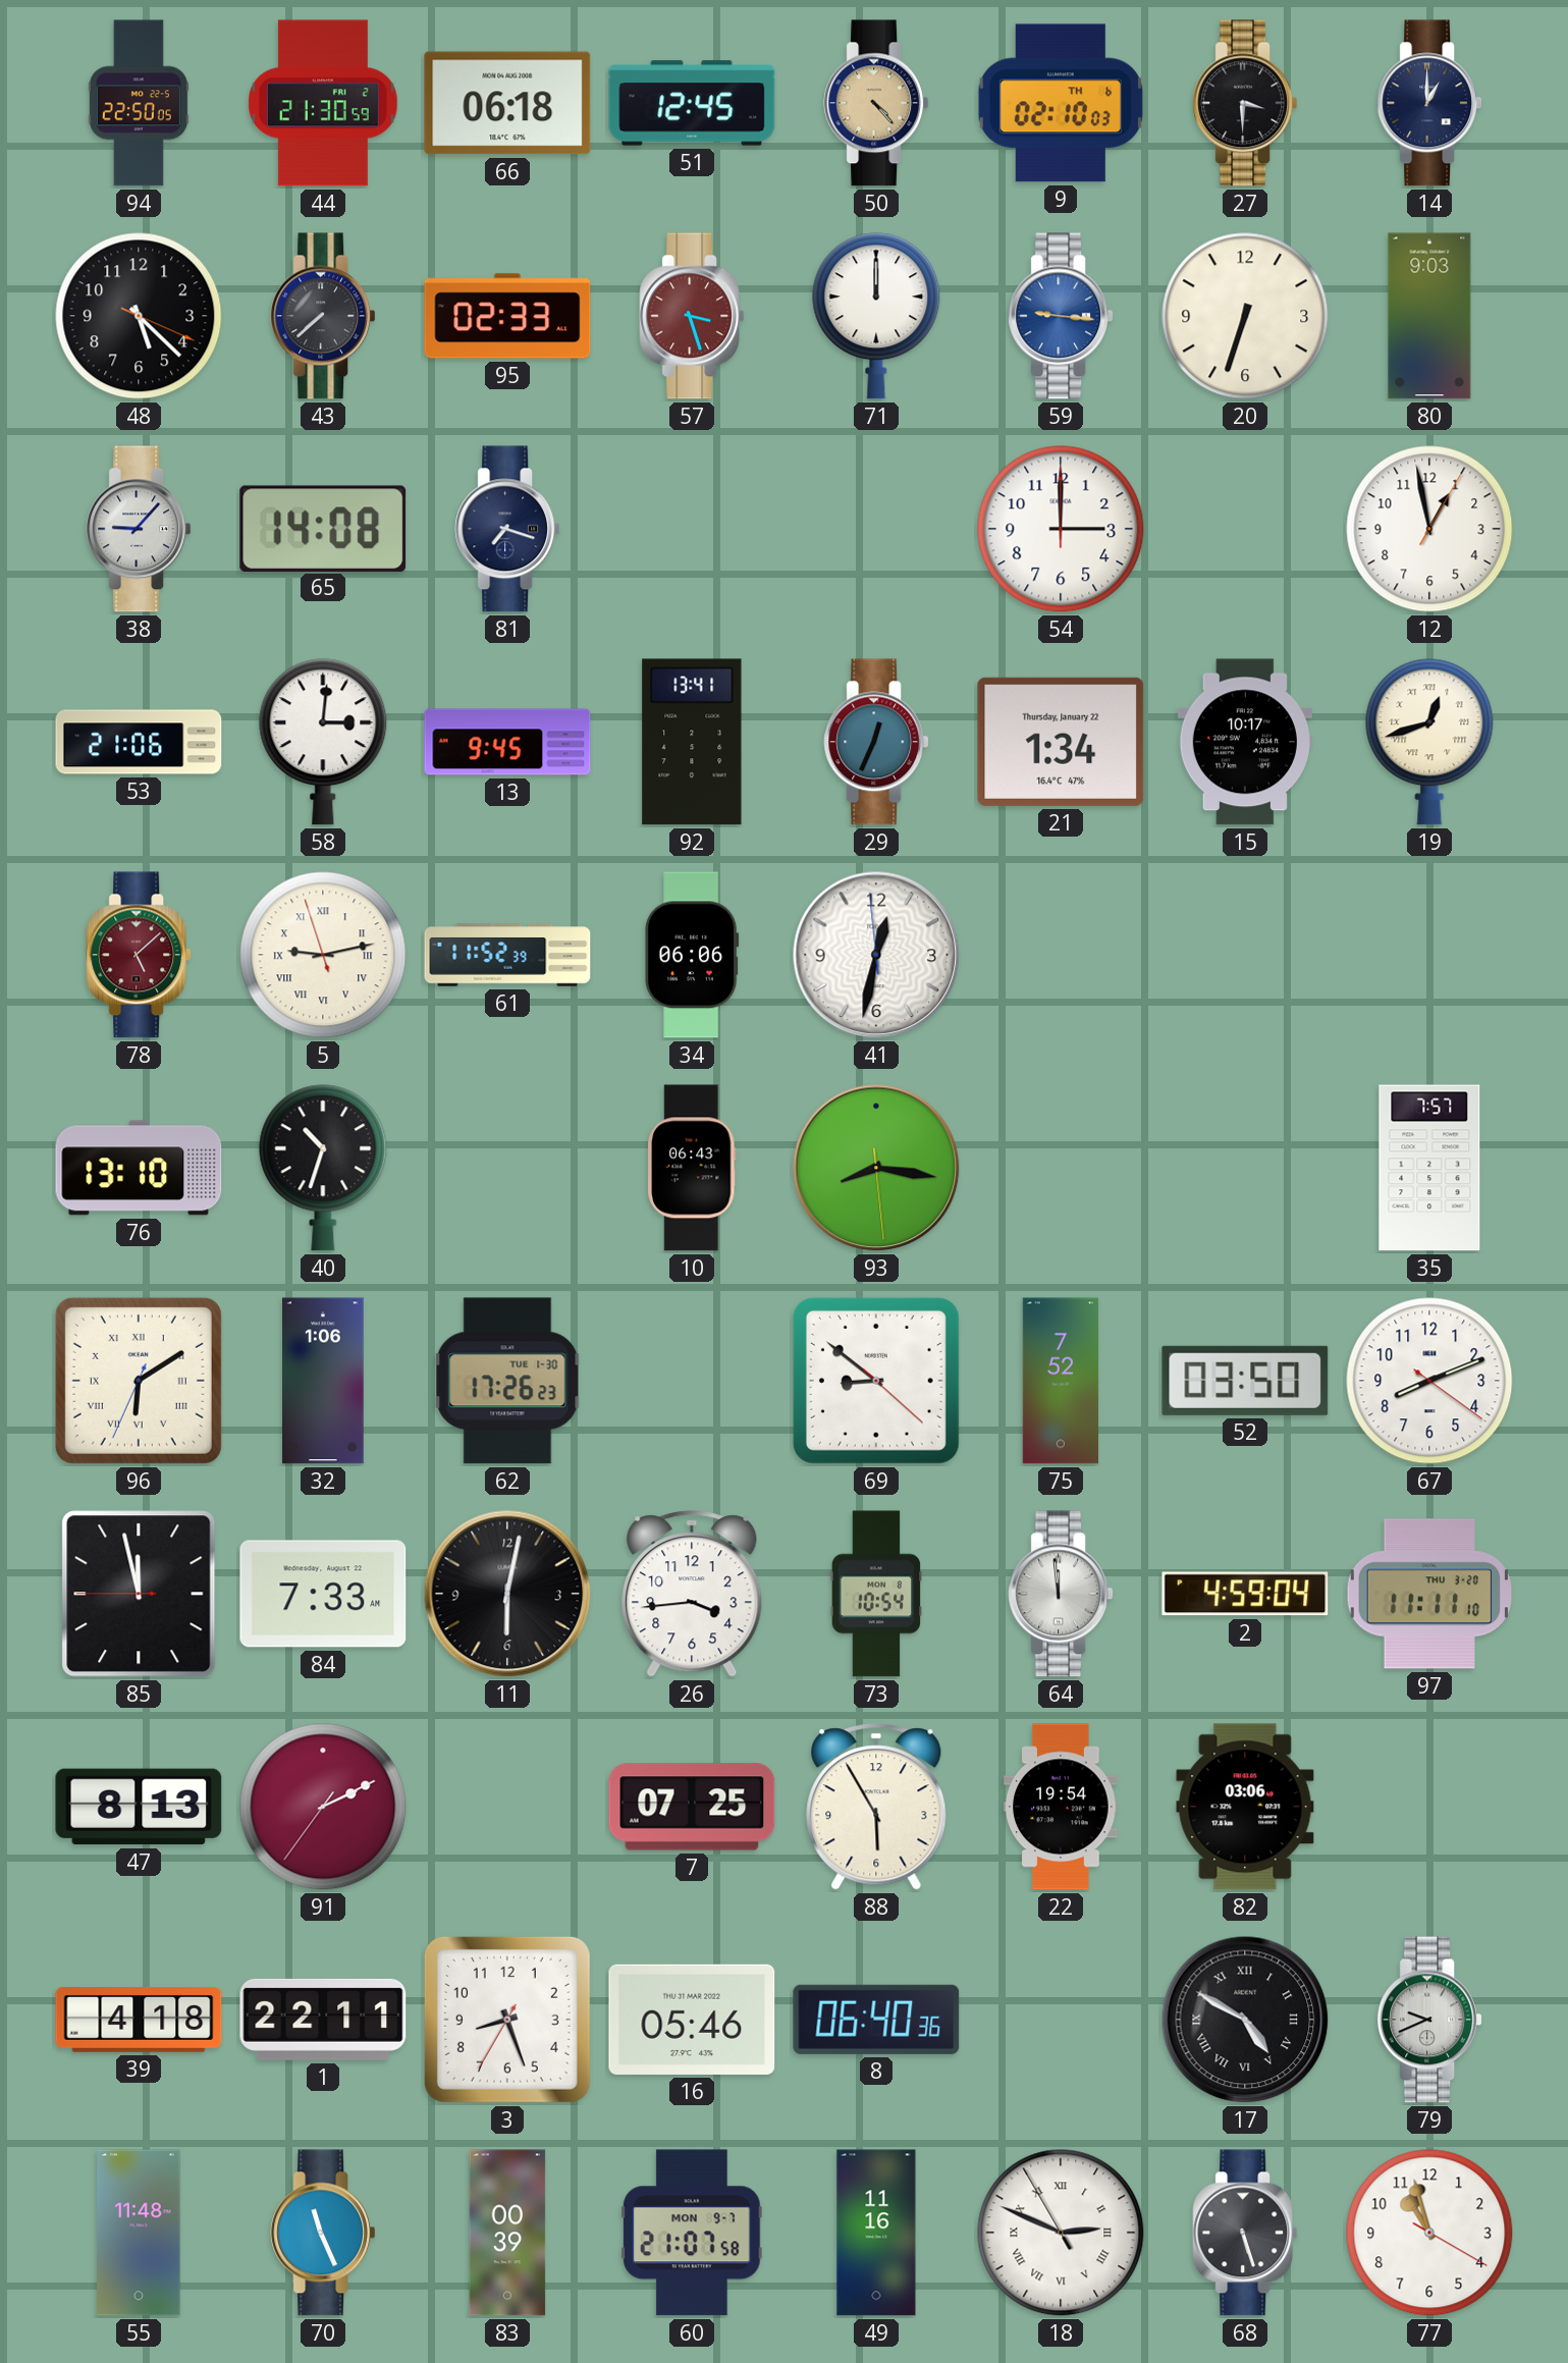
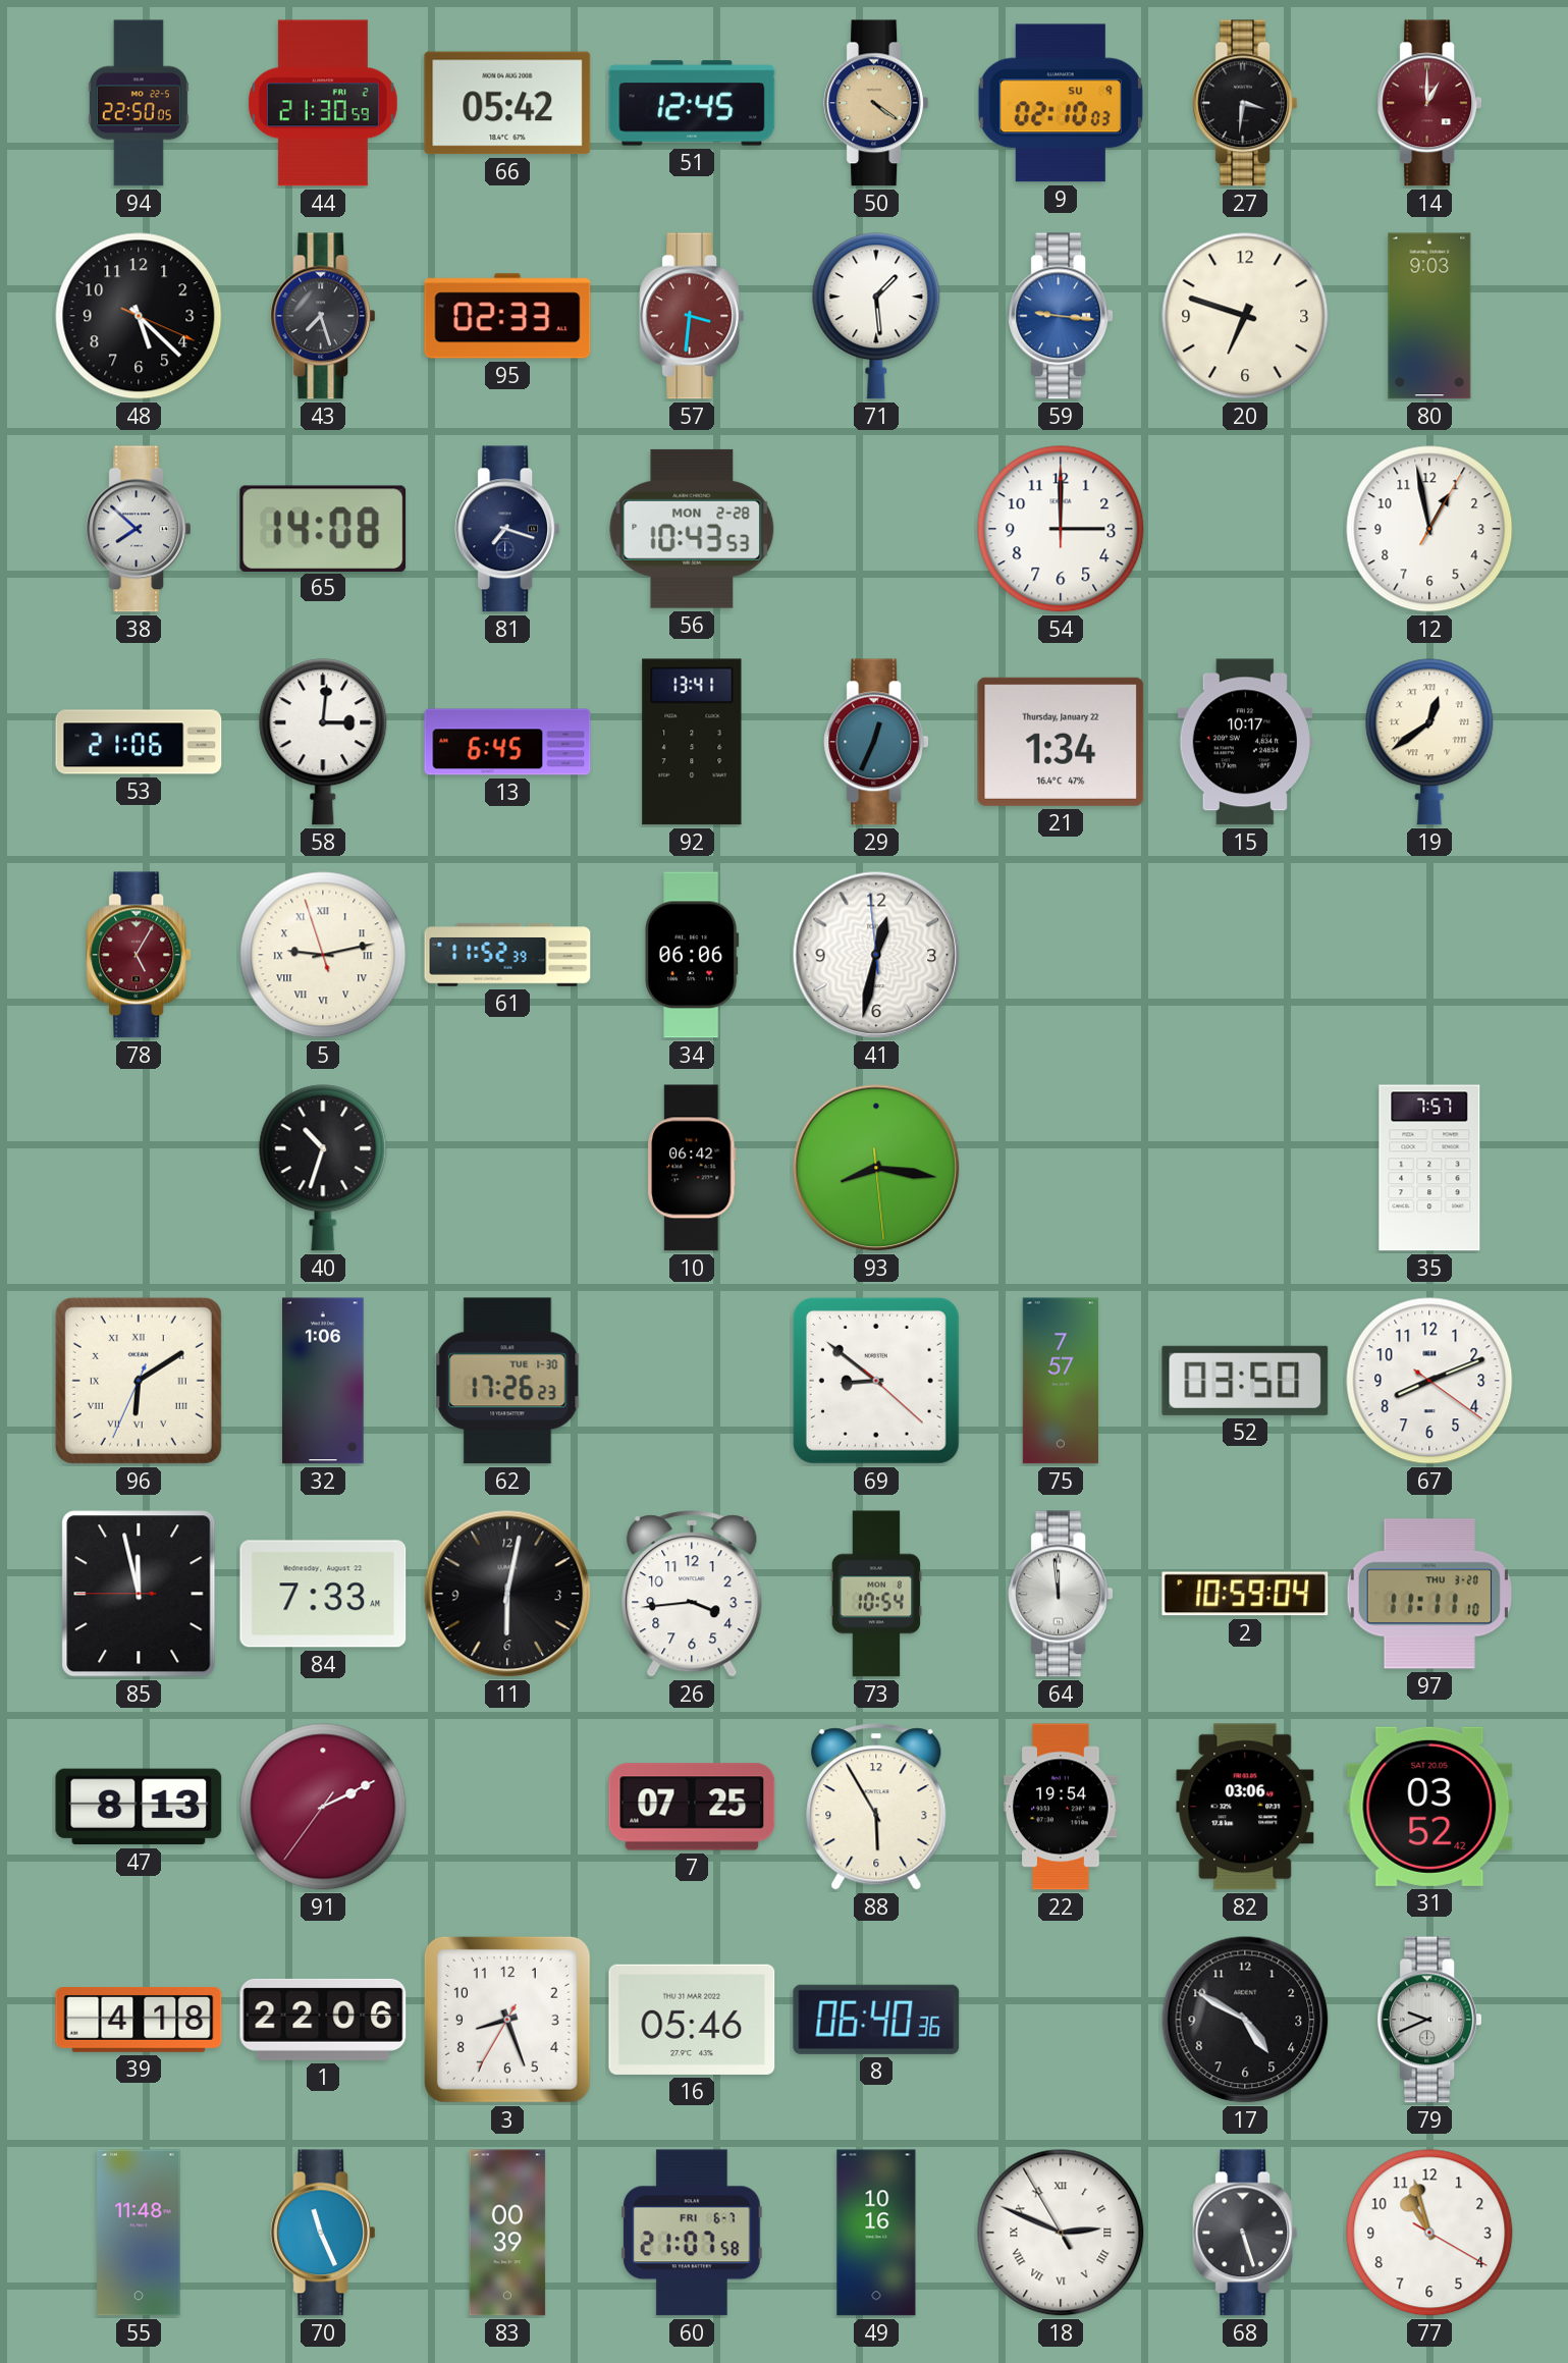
66: 06:18 -> 05:42
50: 4:23 -> 4:21
9 date: TH 6 -> SU 9
27: 3:30 -> 3:31
14 dial: navy -> burgundy
43: 7:38 -> 7:27
57: 3:27 -> 3:31
71: 12:00 -> 1:29
20: 6:33 -> 6:48
38: 9:07 -> 7:52
56: none -> 10:43
13: 9:45 -> 6:45
19: 12:42 -> 12:39
78: 5:08 -> 5:05
76: 13:10 -> none
10: 06:43 -> 06:42
75: 7:52 -> 7:57
2: 4:59 -> 10:59
31: none -> 03:52
1: 22:11 -> 22:06
17 numerals: Roman -> Arabic
60 date: MON 9-7 -> FRI 6-7
49: 11:16 -> 10:16
